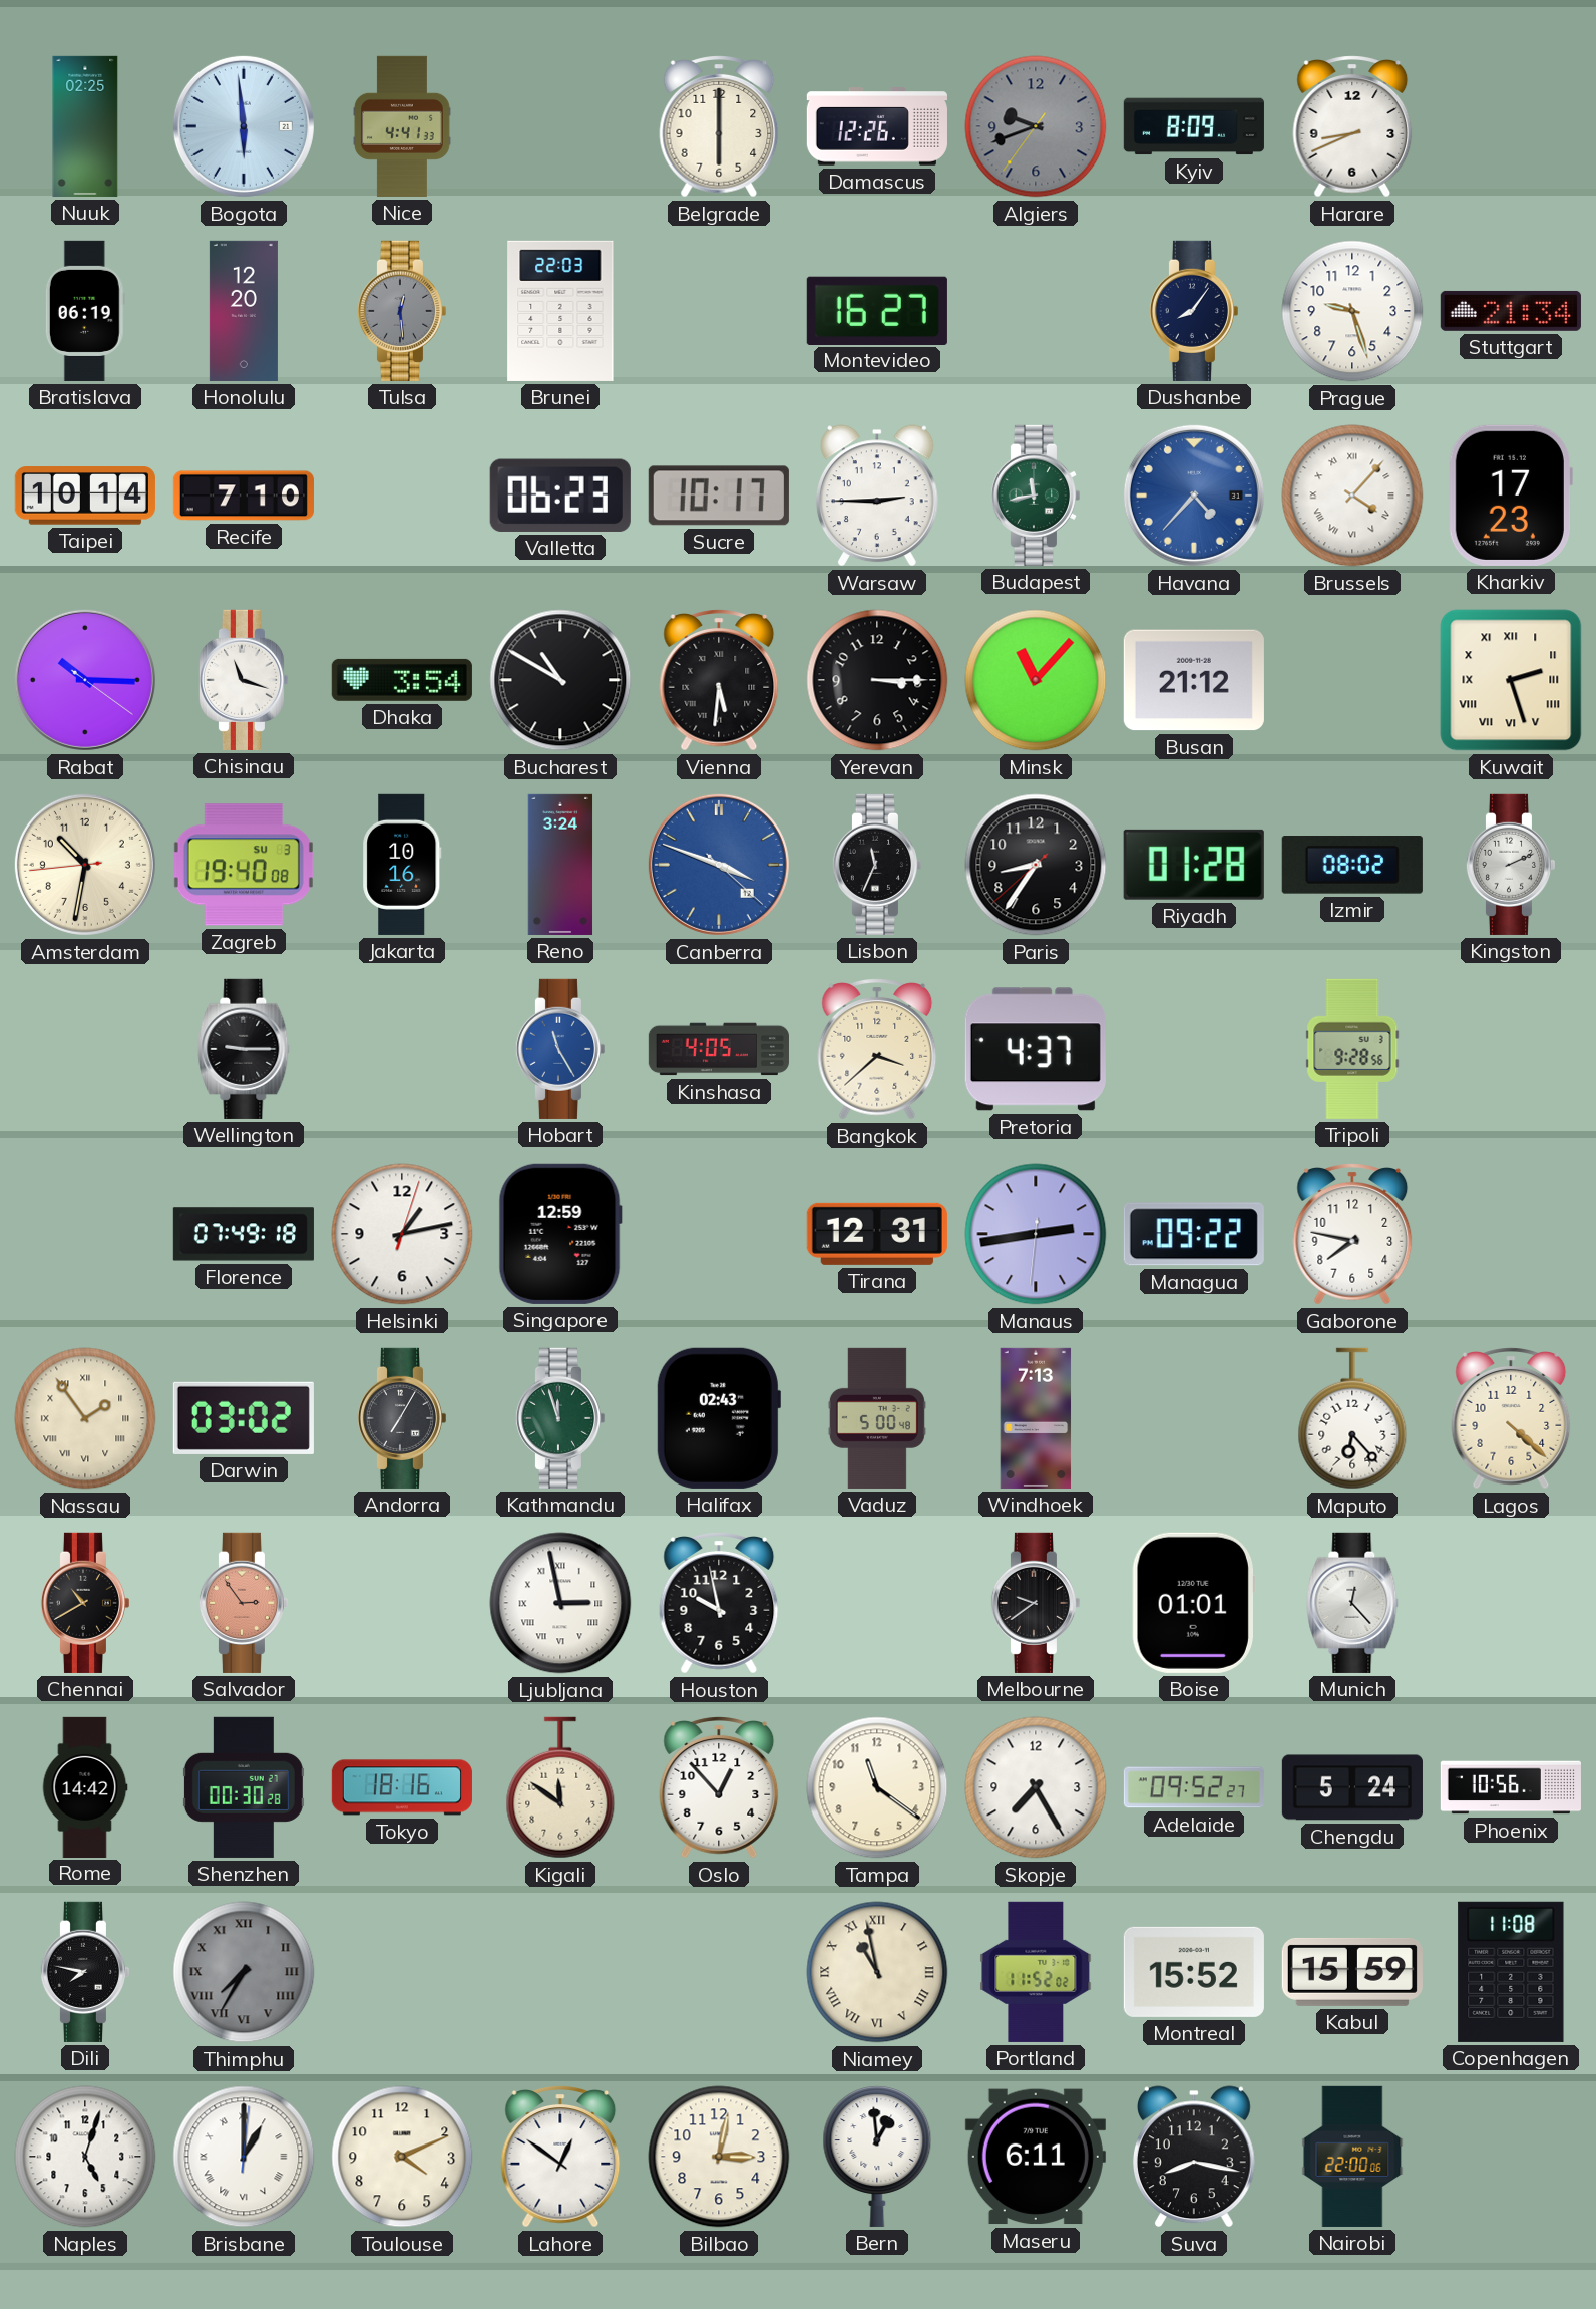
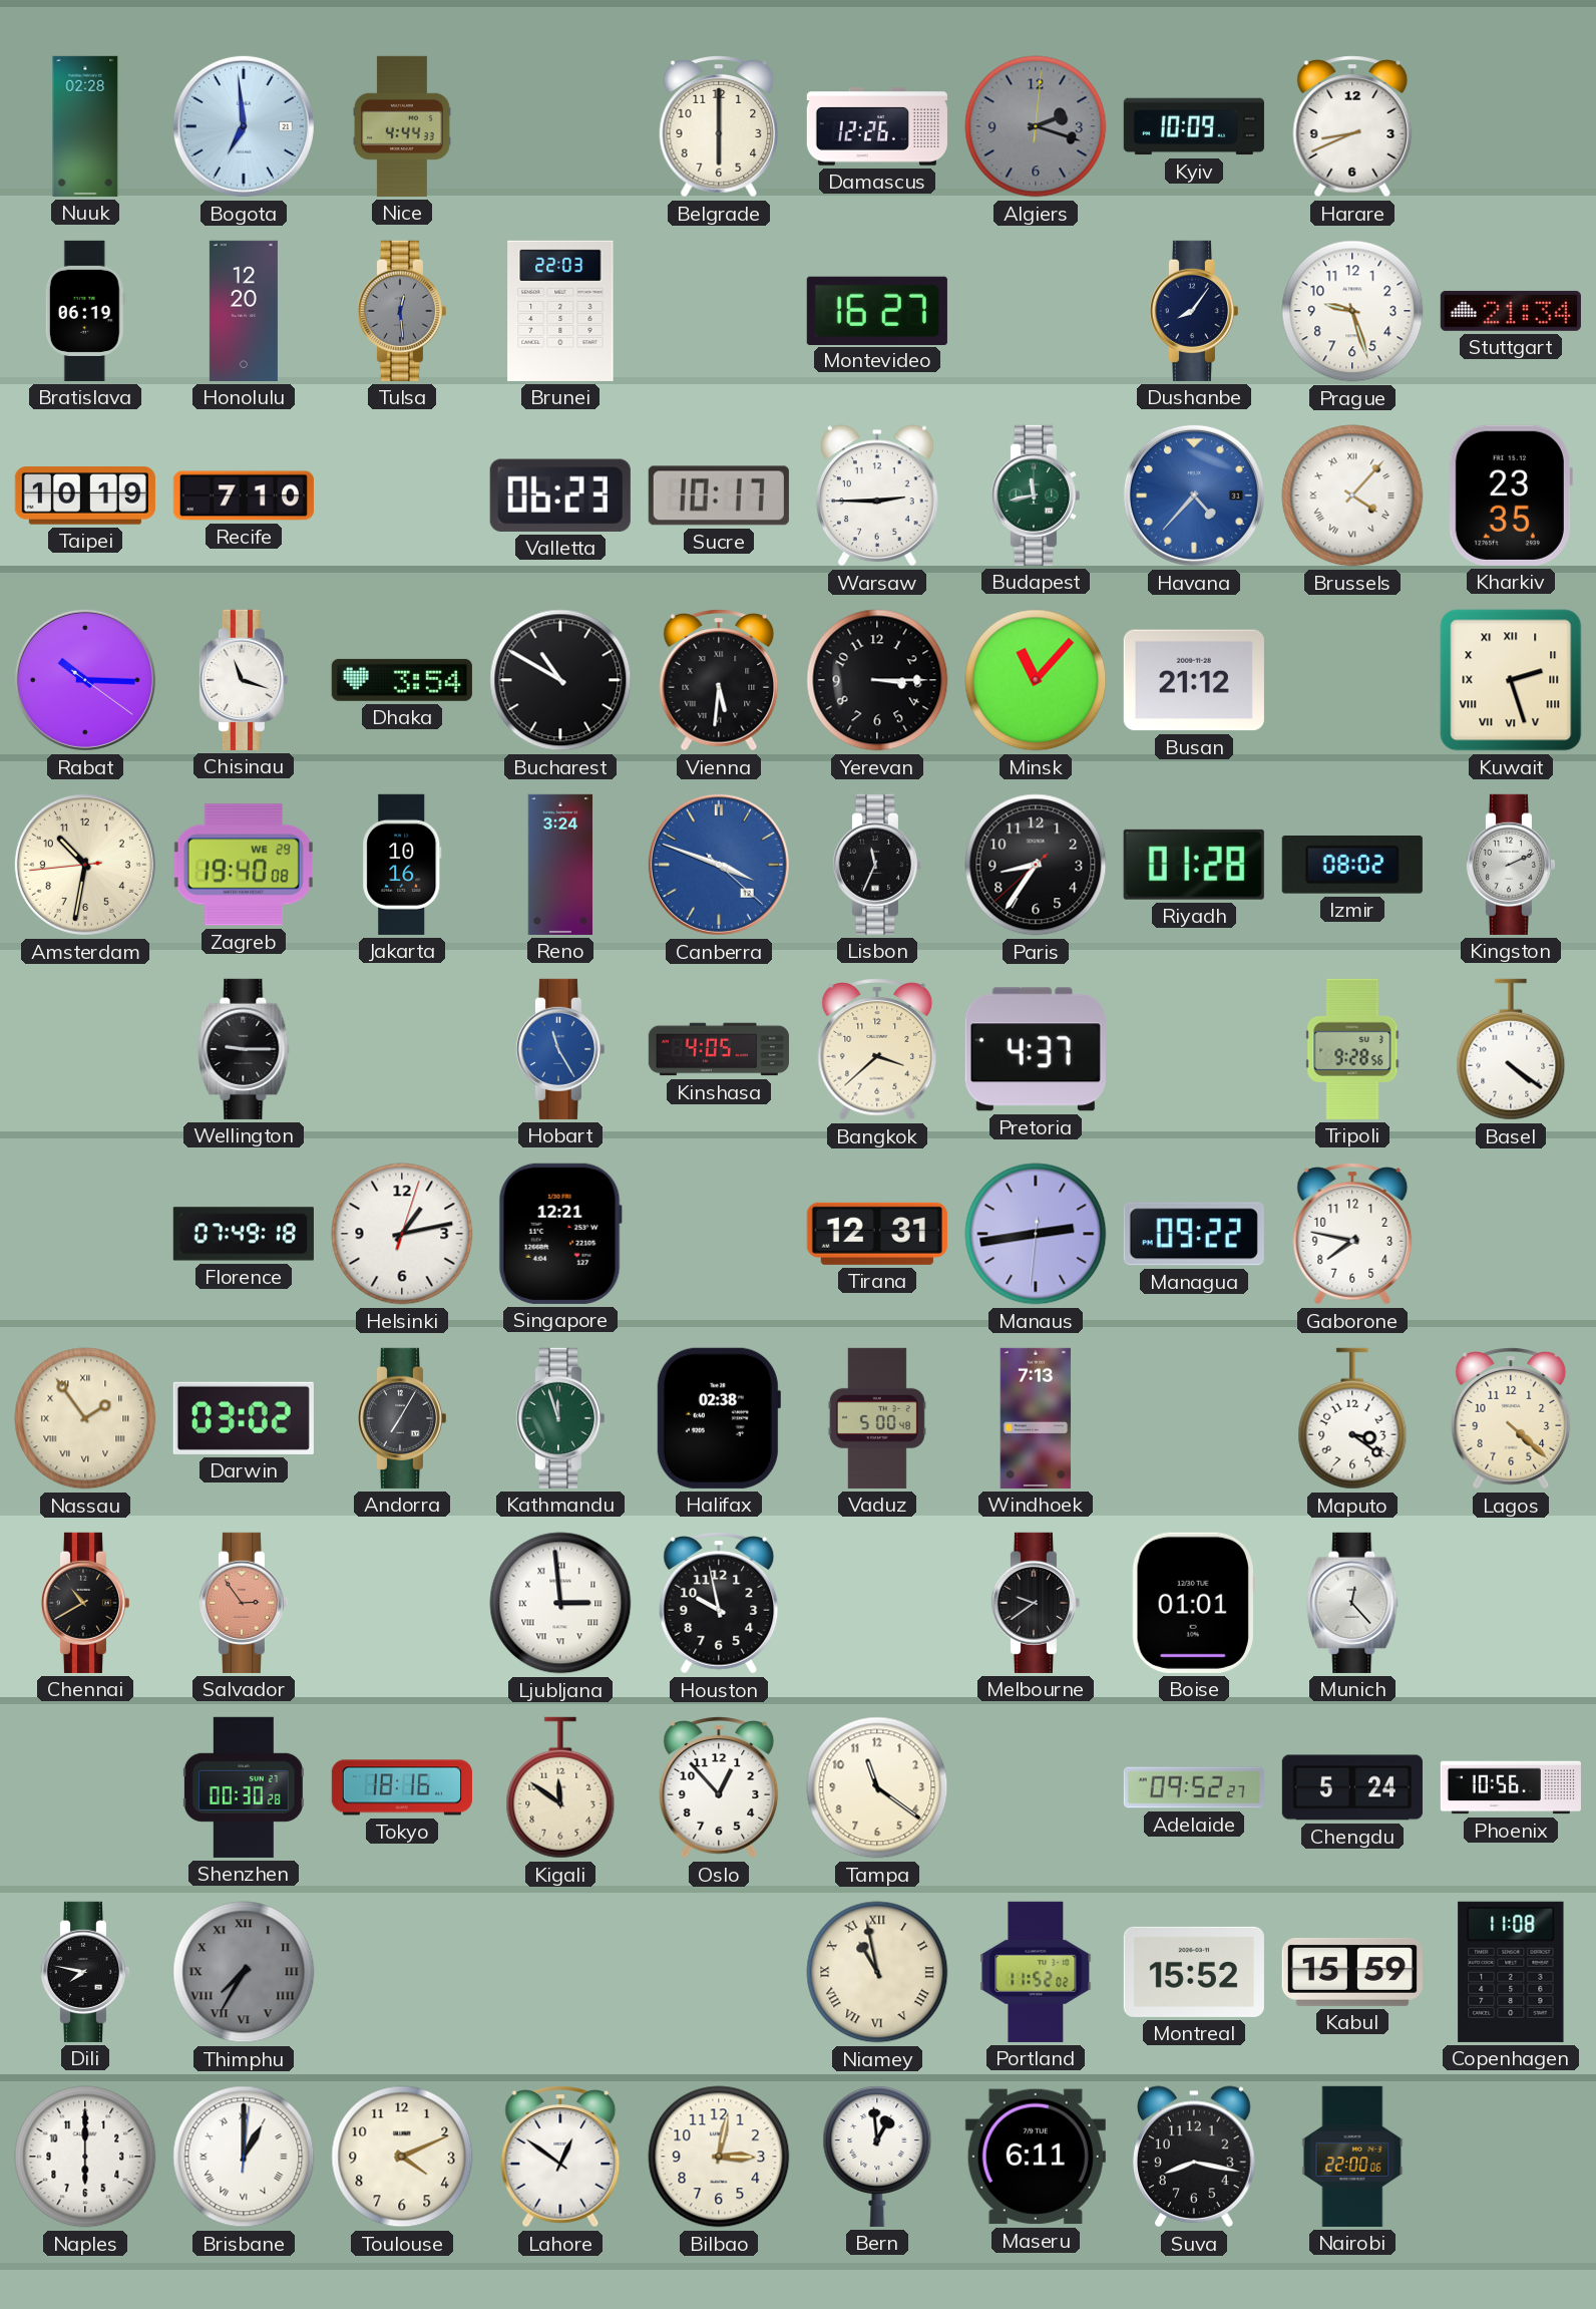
Nuuk: 02:25 -> 02:28
Bogota: 5:59 -> 6:59
Nice: 4:41 -> 4:44
Algiers: 9:41 -> 2:18
Kyiv: 8:09 -> 10:09
Taipei: 10:14 -> 10:19
Kharkiv: 17:23 -> 23:35
Zagreb date: SU 3 -> WE 29
Basel: none -> 4:21
Singapore: 12:59 -> 12:21
Halifax: 02:43 -> 02:38
Maputo: 6:23 -> 3:21
Ljubljana: 2:58 -> 2:59
Rome: 14:42 -> none
Skopje: 7:25 -> none
Naples: 5:03 -> 6:00
